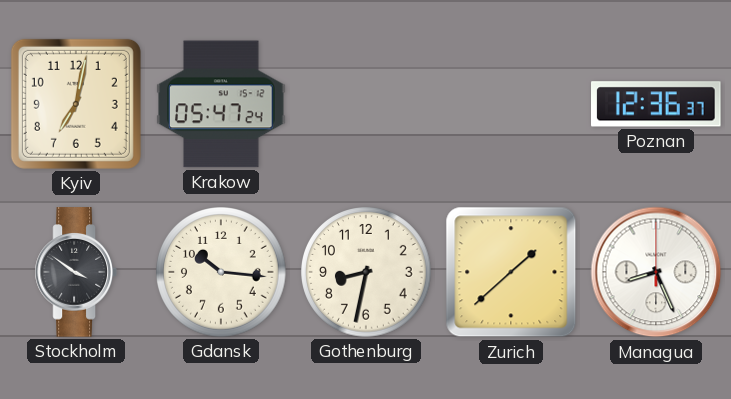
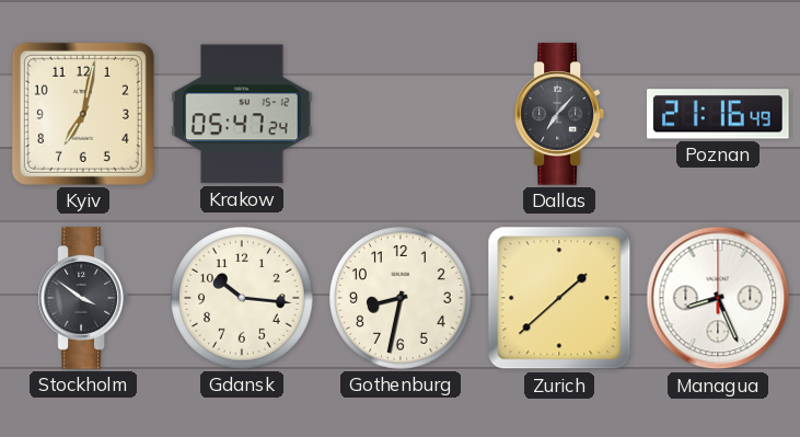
Dallas: none -> 7:07
Poznan: 12:36 -> 21:16
